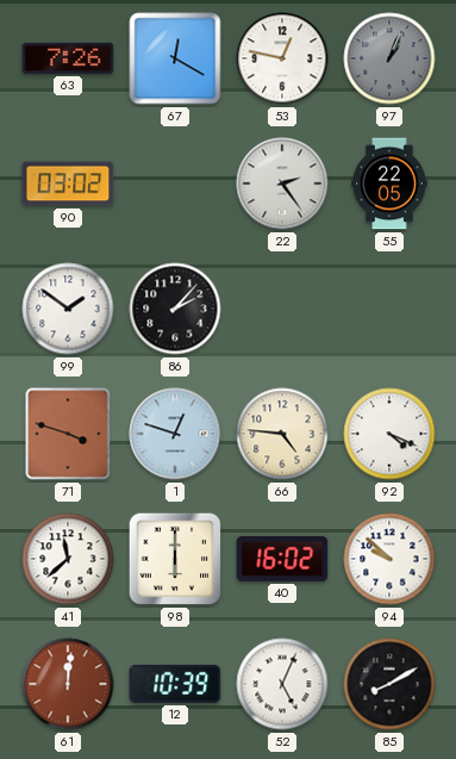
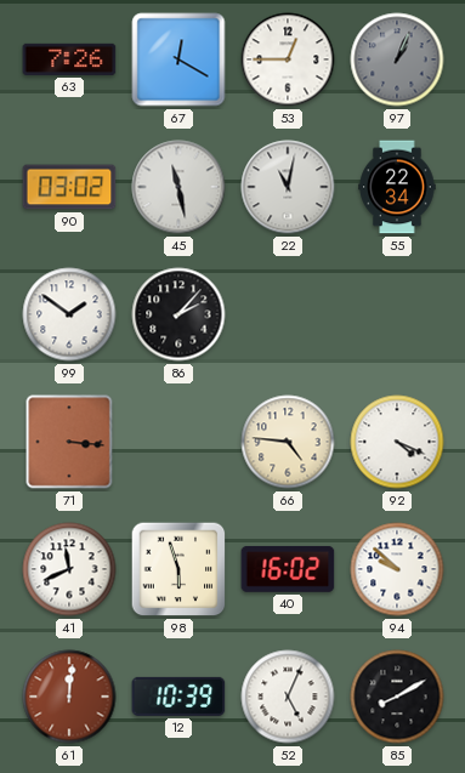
53: 12:47 -> 12:45
45: none -> 11:28
22: 2:24 -> 11:02
55: 22:05 -> 22:34
71: 3:48 -> 3:16
1: 12:48 -> none
41: 11:38 -> 11:41
98: 6:00 -> 5:57
